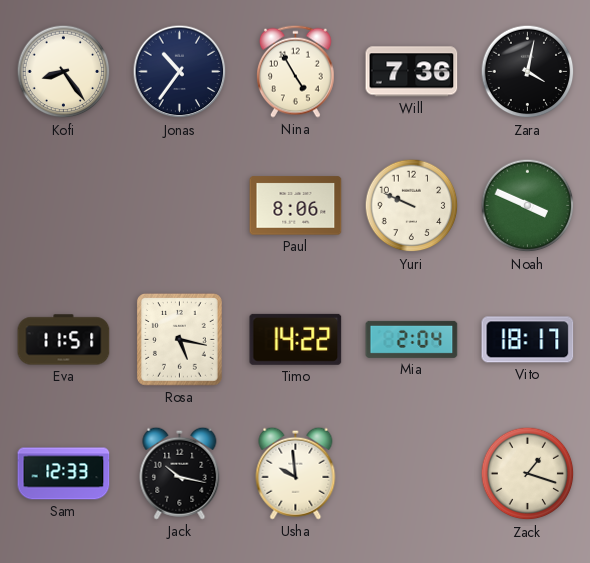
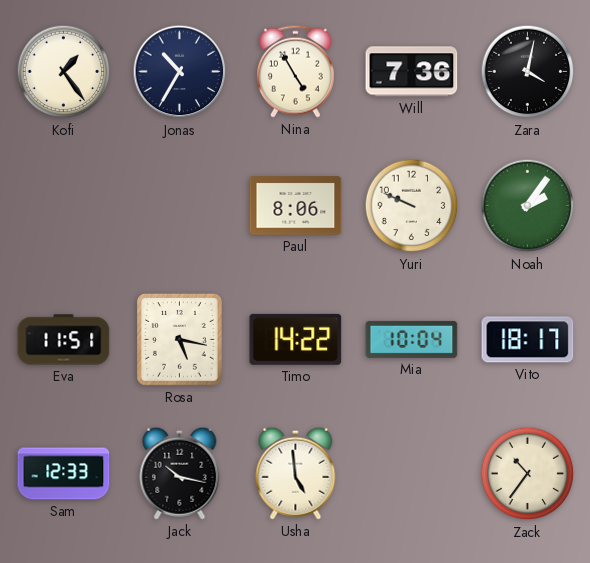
Kofi: 8:24 -> 1:24
Jonas: 10:36 -> 10:35
Noah: 3:49 -> 2:06
Mia: 2:04 -> 10:04
Usha: 9:59 -> 4:59
Zack: 1:18 -> 10:36
